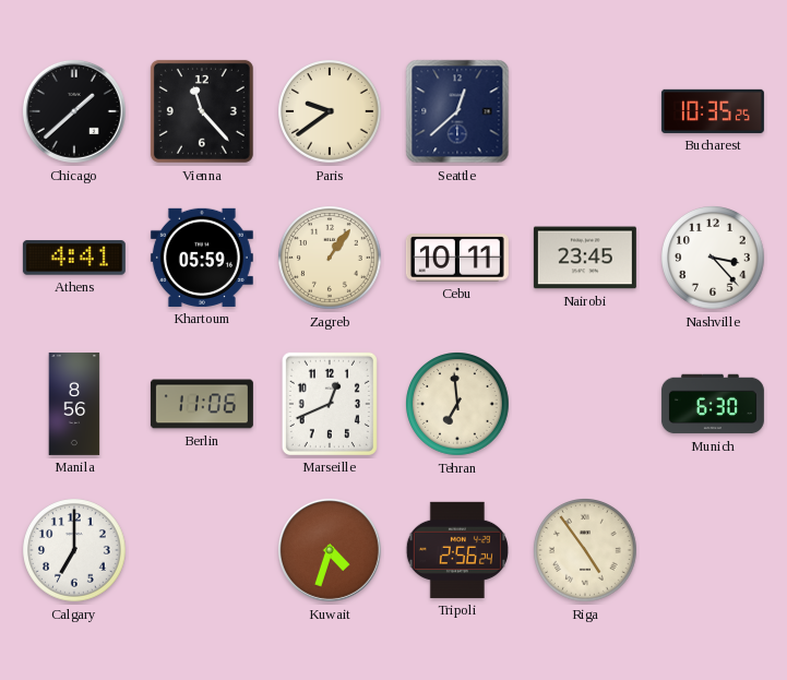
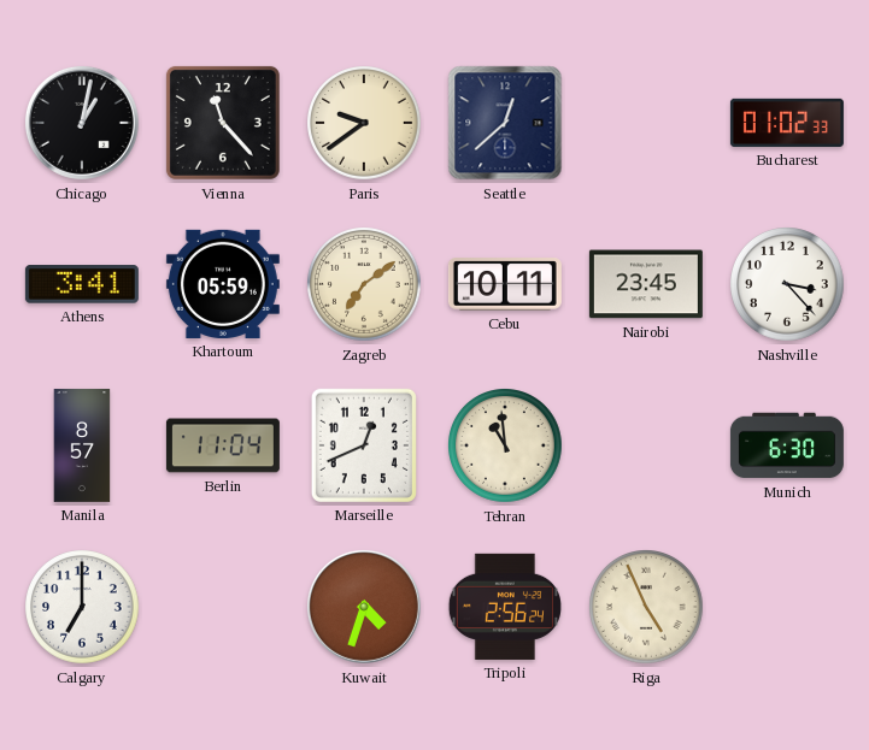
Chicago: 1:38 -> 1:02
Bucharest: 10:35 -> 01:02
Athens: 4:41 -> 3:41
Zagreb: 1:06 -> 7:09
Manila: 8:56 -> 8:57
Berlin: 11:06 -> 11:04
Tehran: 6:59 -> 10:59
Riga: 4:54 -> 4:56
